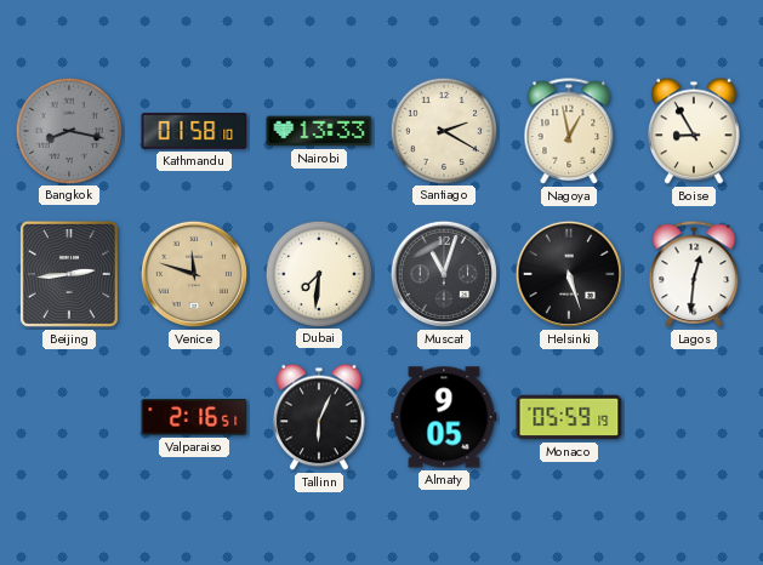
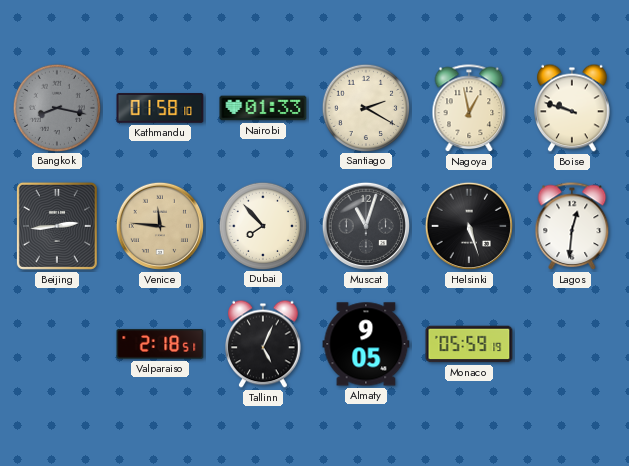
Nairobi: 13:33 -> 01:33
Boise: 8:55 -> 9:48
Venice: 11:48 -> 11:46
Dubai: 7:31 -> 7:53
Valparaiso: 2:16 -> 2:18
Tallinn: 6:04 -> 5:04
